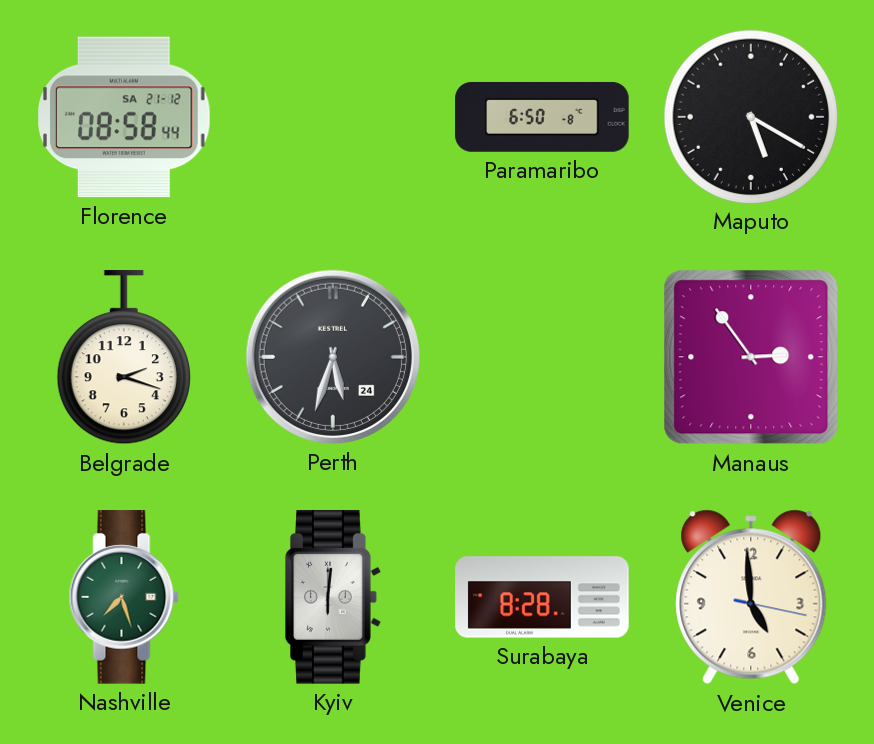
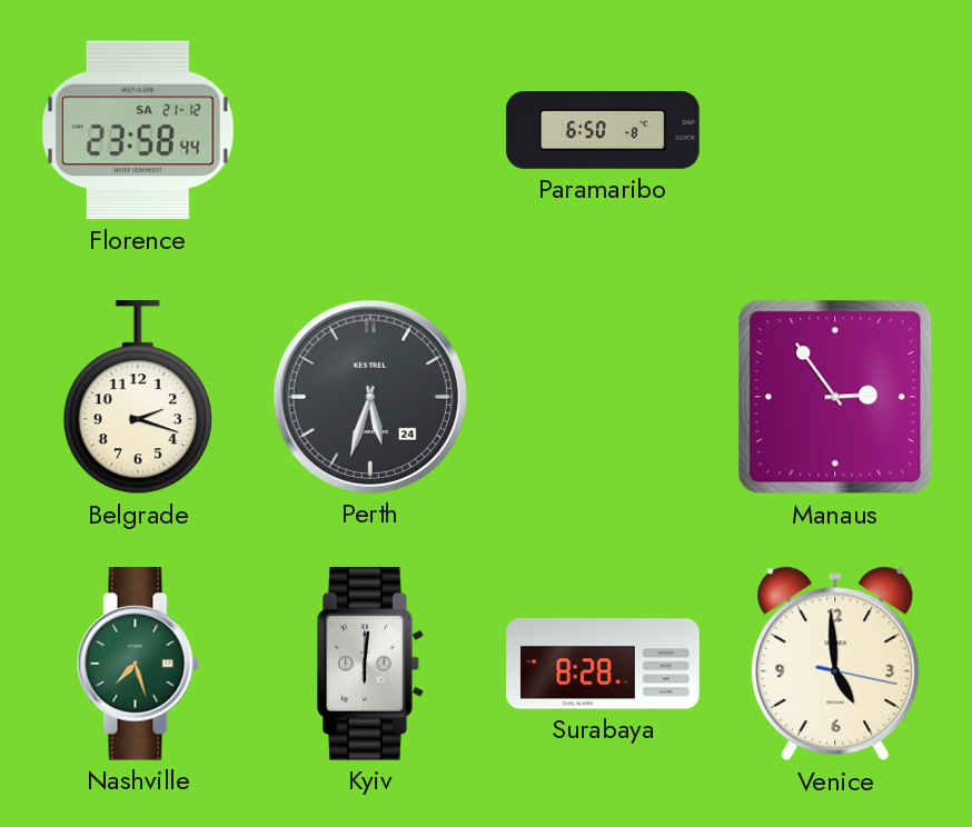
Florence: 08:58 -> 23:58
Maputo: 5:20 -> none
